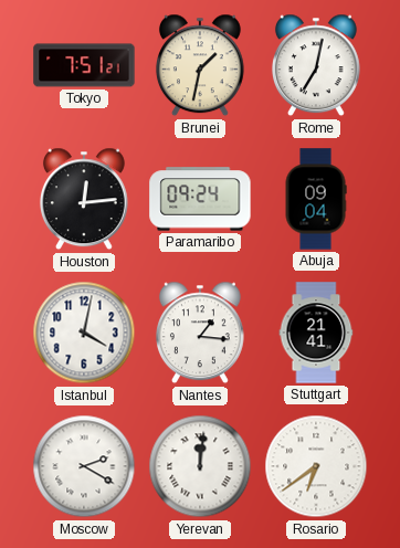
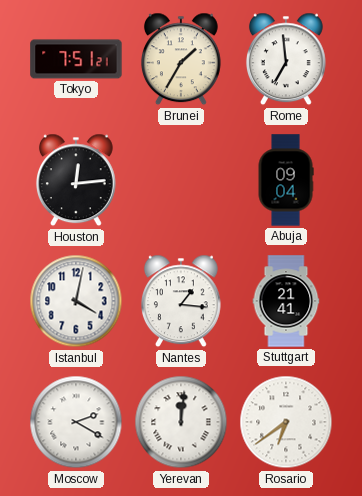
Brunei: 1:32 -> 1:35
Rome: 7:02 -> 6:59
Paramaribo: 09:24 -> none
